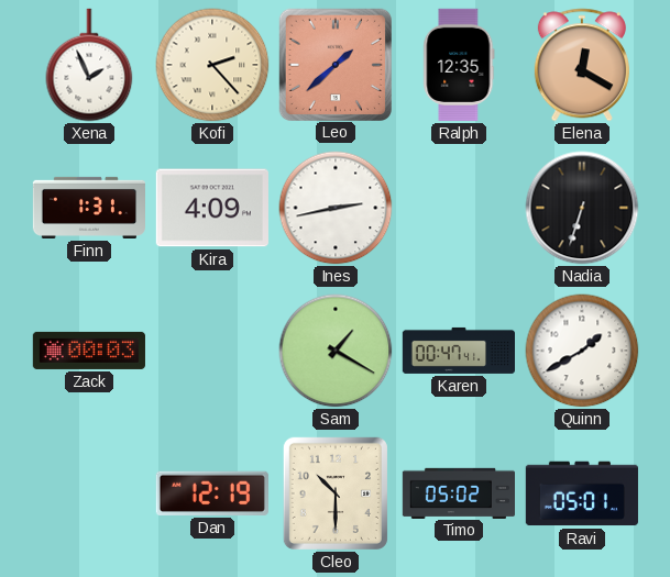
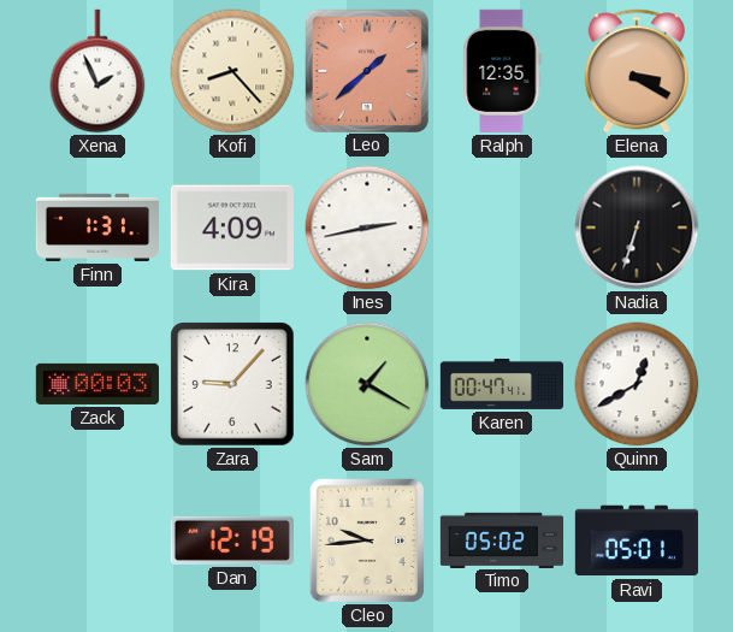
Kofi: 2:23 -> 8:23
Elena: 12:20 -> 3:20
Zara: none -> 9:07
Quinn: 1:40 -> 12:40
Cleo: 10:30 -> 9:44
